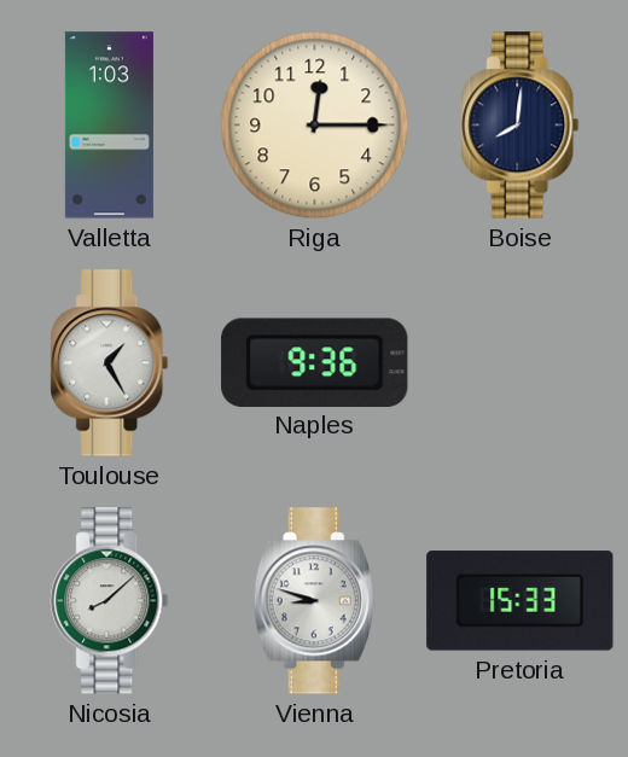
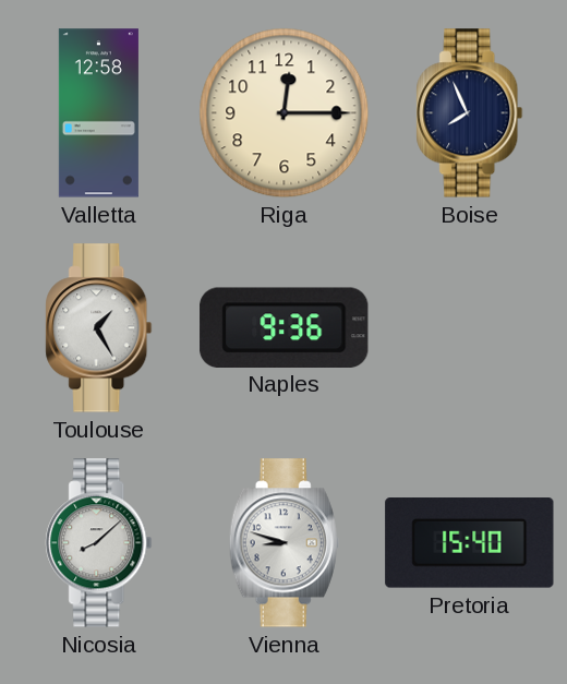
Valletta: 1:03 -> 12:58
Boise: 8:01 -> 7:56
Pretoria: 15:33 -> 15:40
